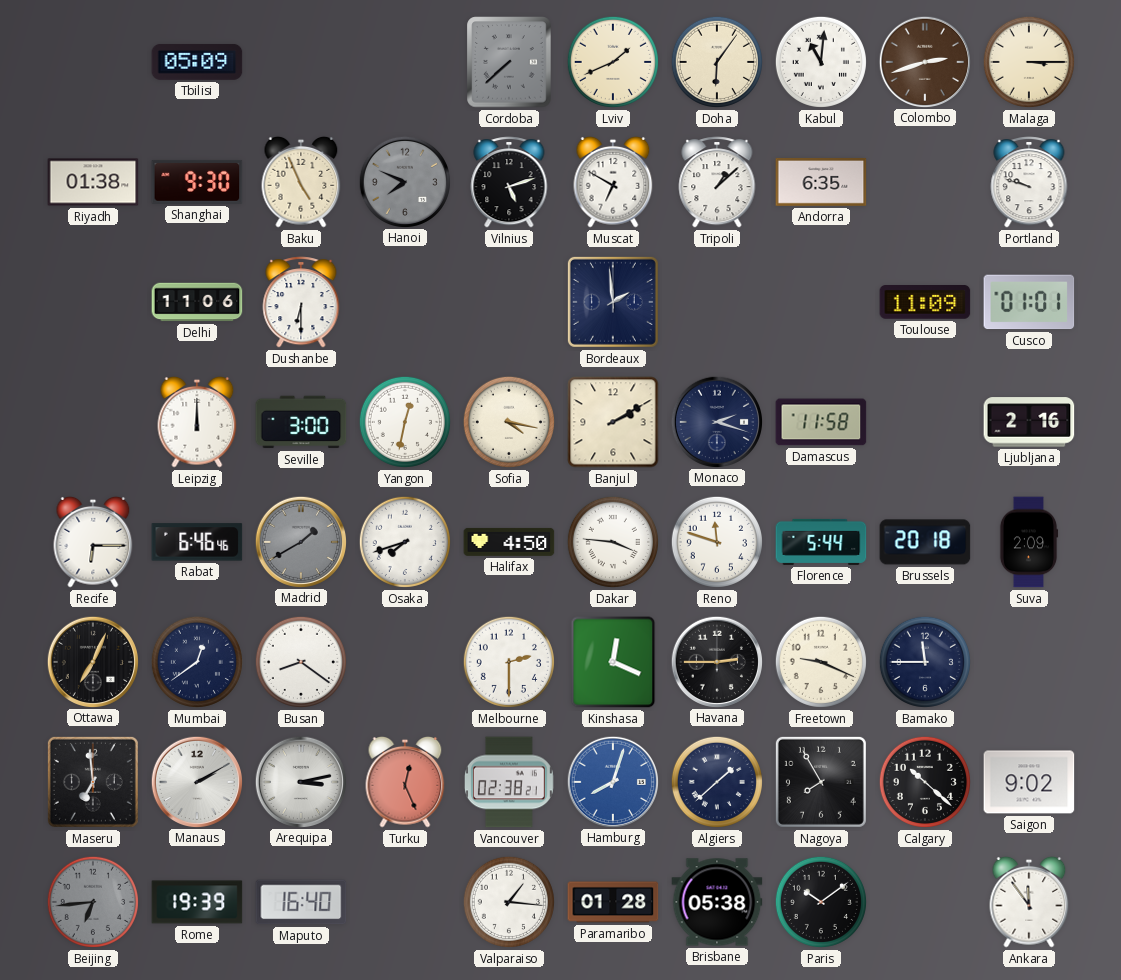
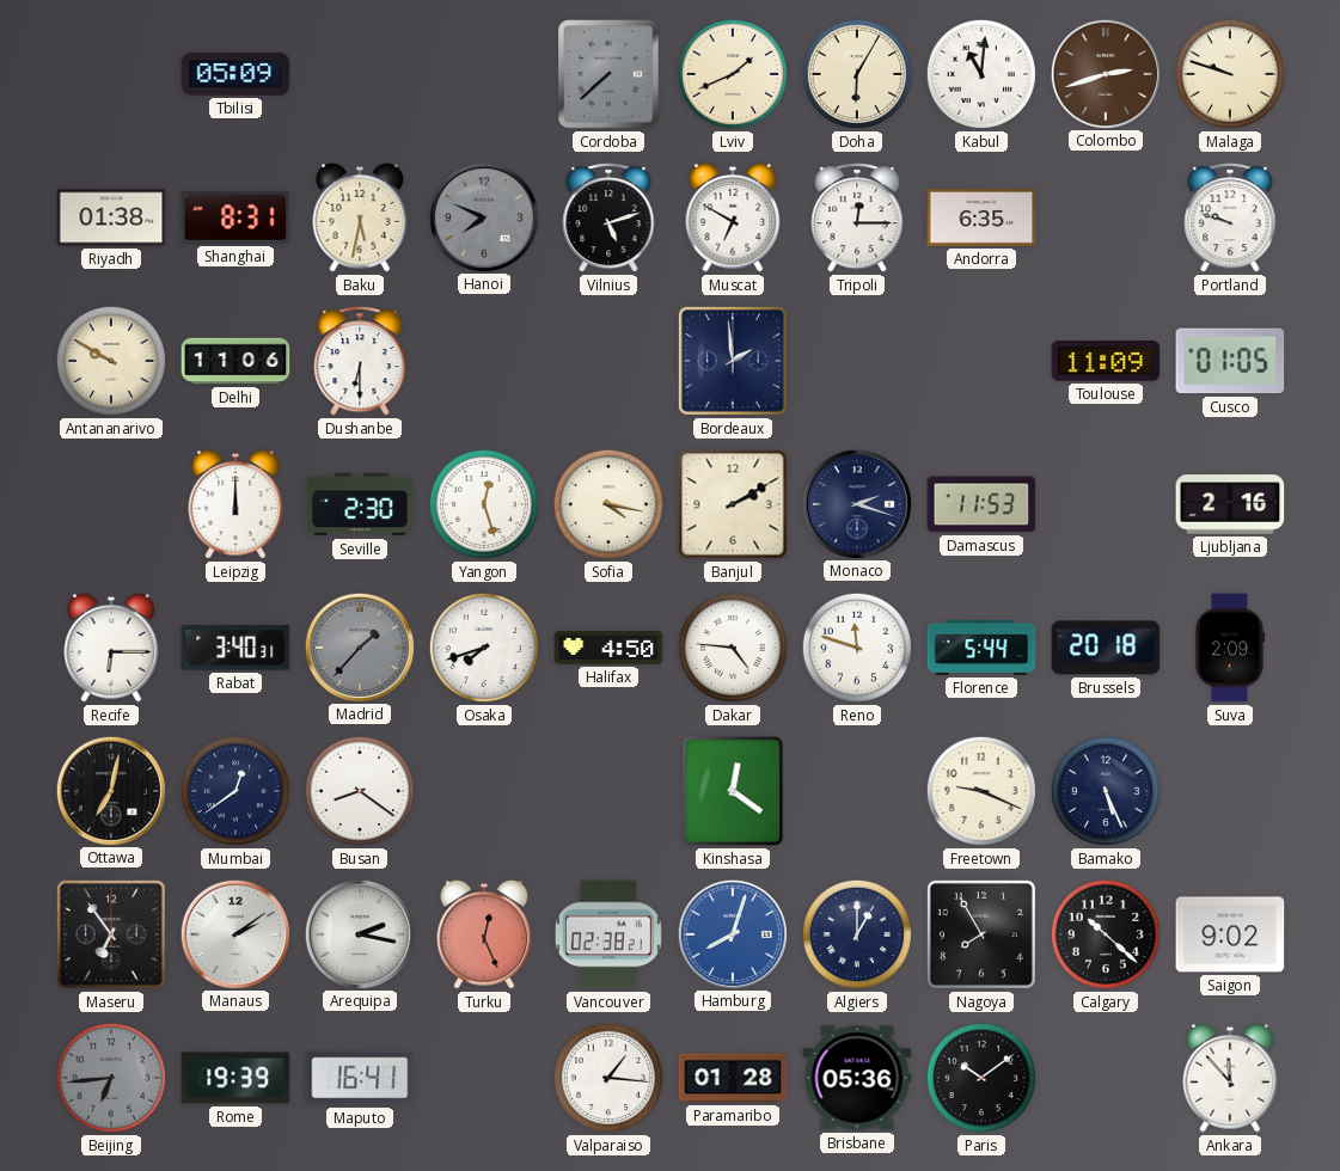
Doha: 6:06 -> 6:05
Malaga: 3:15 -> 9:48
Shanghai: 9:30 -> 8:31
Baku: 4:56 -> 5:32
Tripoli: 1:08 -> 12:15
Antananarivo: none -> 9:50
Cusco: 01:01 -> 01:05
Seville: 3:00 -> 2:30
Yangon: 12:32 -> 12:27
Damascus: 11:58 -> 11:53
Rabat: 6:46 -> 3:40
Madrid: 1:40 -> 1:37
Dakar: 3:46 -> 4:46
Ottawa: 7:04 -> 7:02
Melbourne: 2:30 -> none
Kinshasa: 12:19 -> 12:21
Havana: 2:45 -> none
Bamako: 11:45 -> 5:26
Maseru: 6:59 -> 6:54
Manaus: 2:10 -> 2:09
Arequipa: 3:13 -> 2:17
Algiers: 1:38 -> 1:00
Maputo: 16:40 -> 16:41
Brisbane: 05:38 -> 05:36
Ankara: 11:54 -> 11:53
